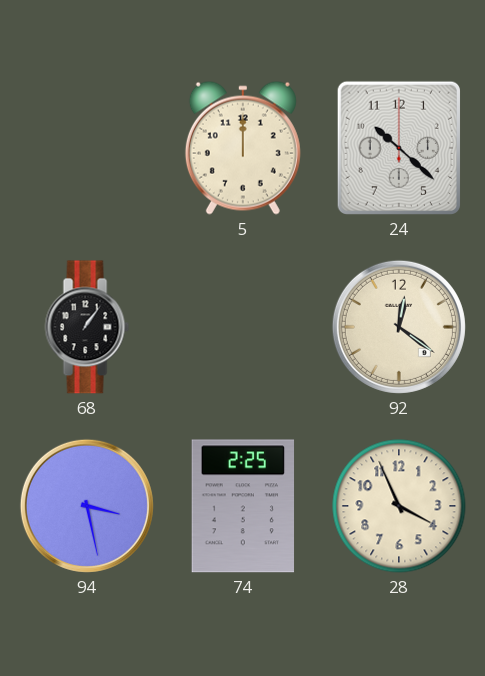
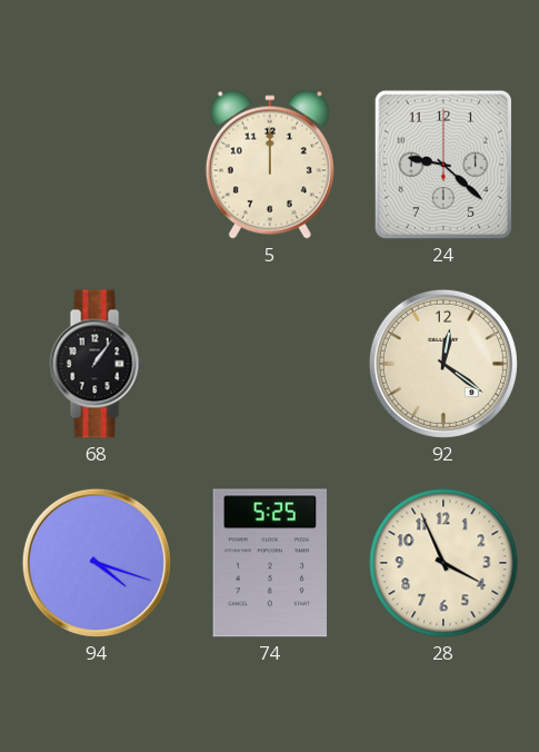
24: 10:22 -> 9:22
94: 3:28 -> 4:18
74: 2:25 -> 5:25
